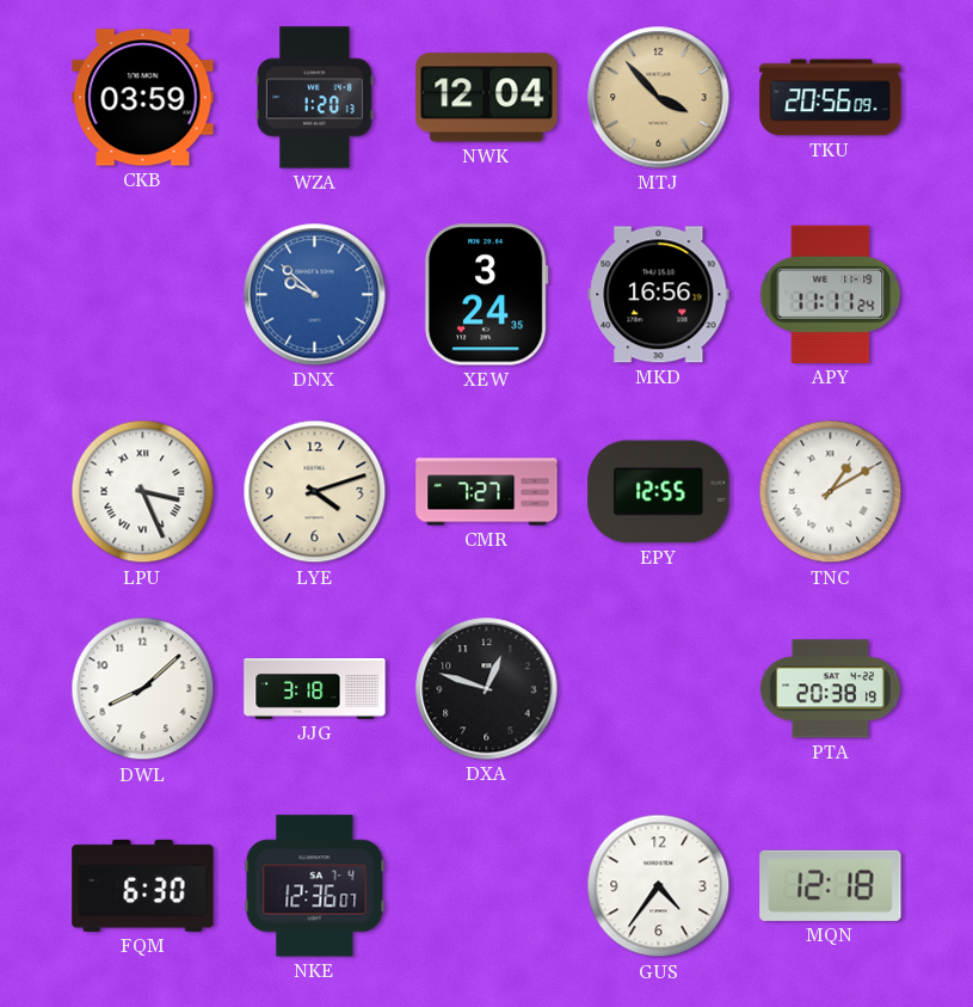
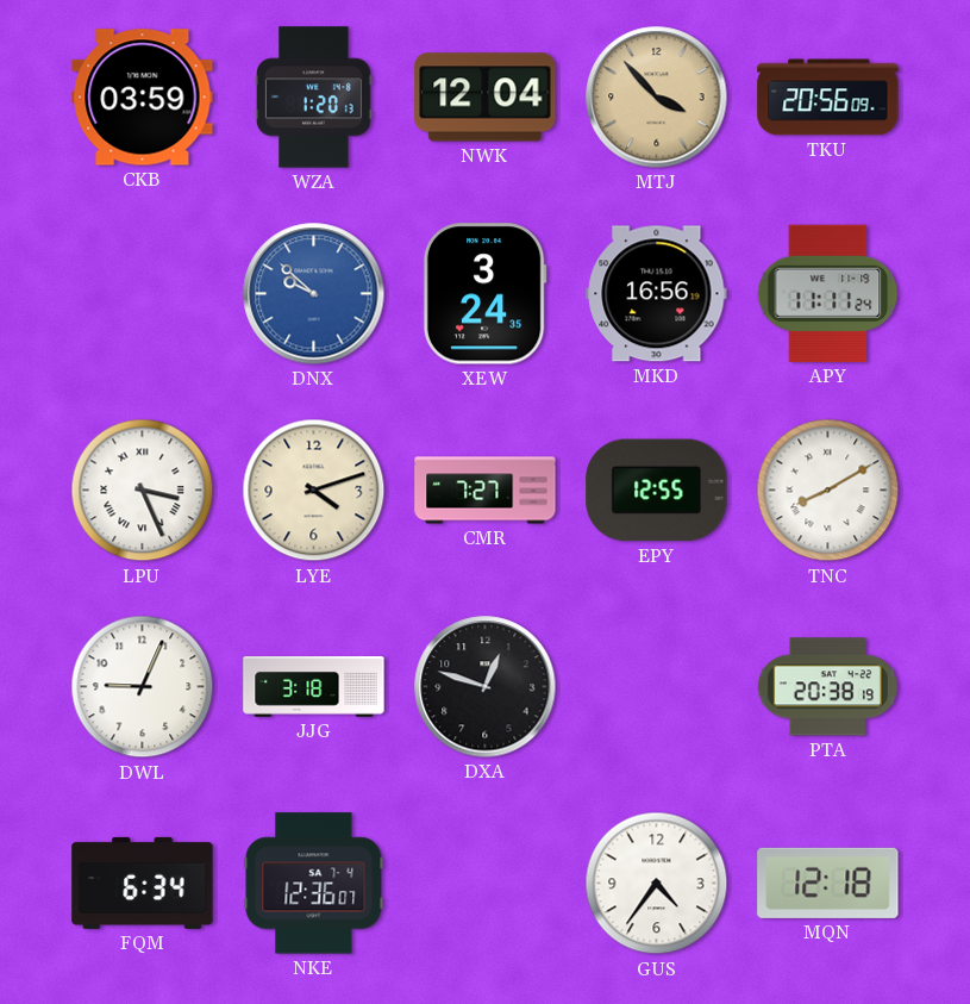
TNC: 1:10 -> 8:10
DWL: 8:08 -> 9:04
FQM: 6:30 -> 6:34
